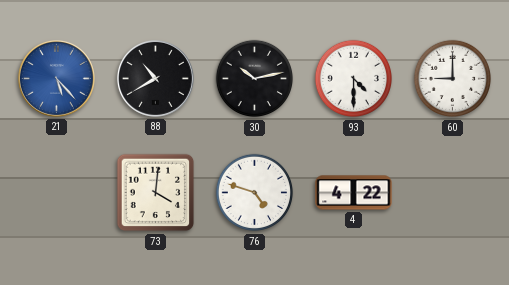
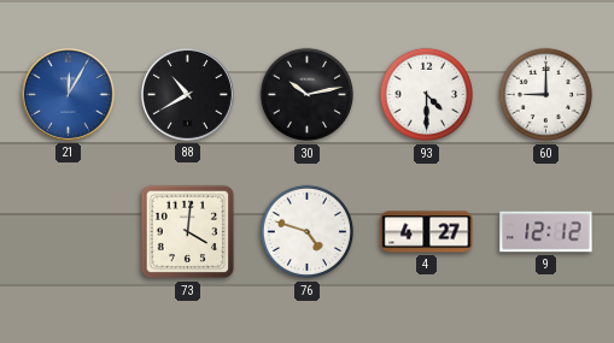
21: 5:23 -> 12:05
4: 4:22 -> 4:27
9: none -> 12:12
